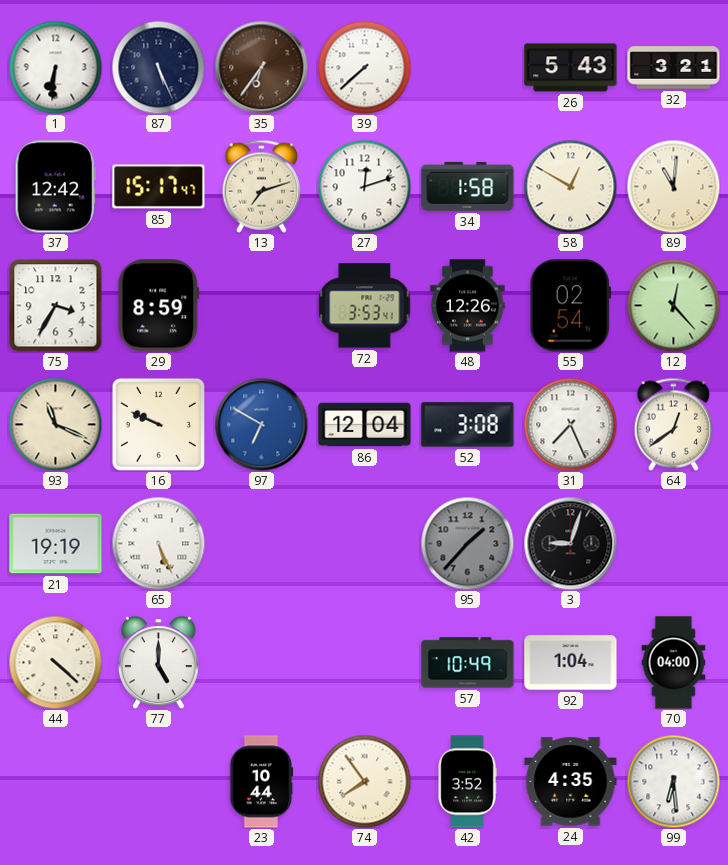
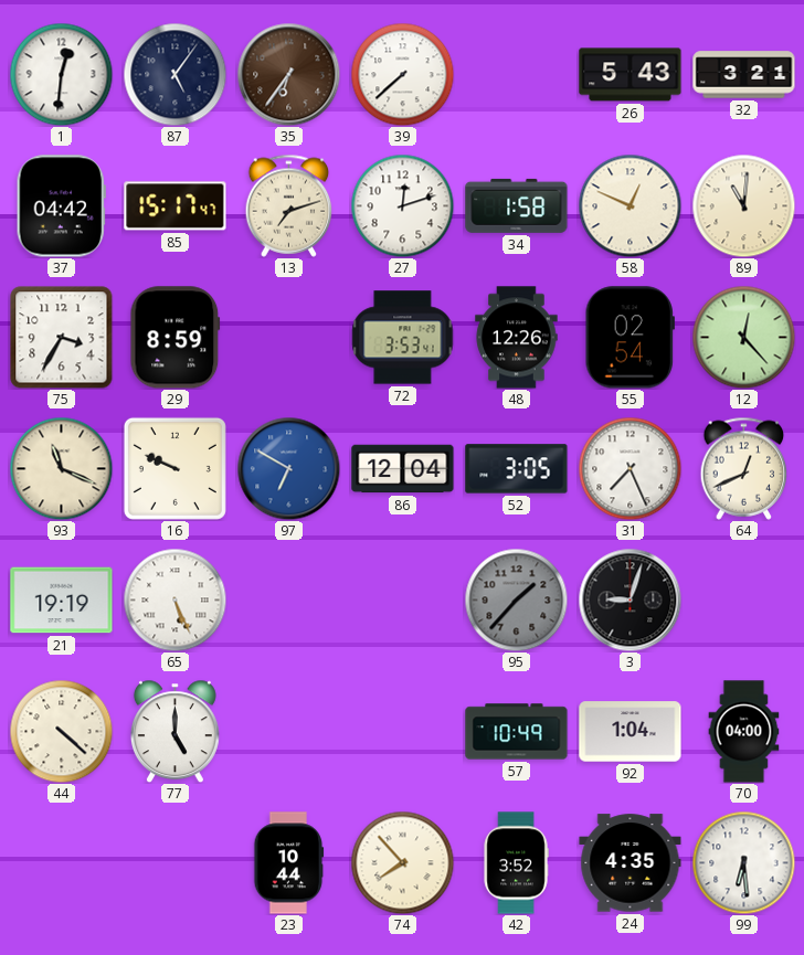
1: 6:31 -> 12:31
87: 5:26 -> 5:06
37: 12:42 -> 04:42
58: 12:50 -> 12:49
52: 3:08 -> 3:05
64: 12:39 -> 12:41
74: 7:54 -> 7:53
